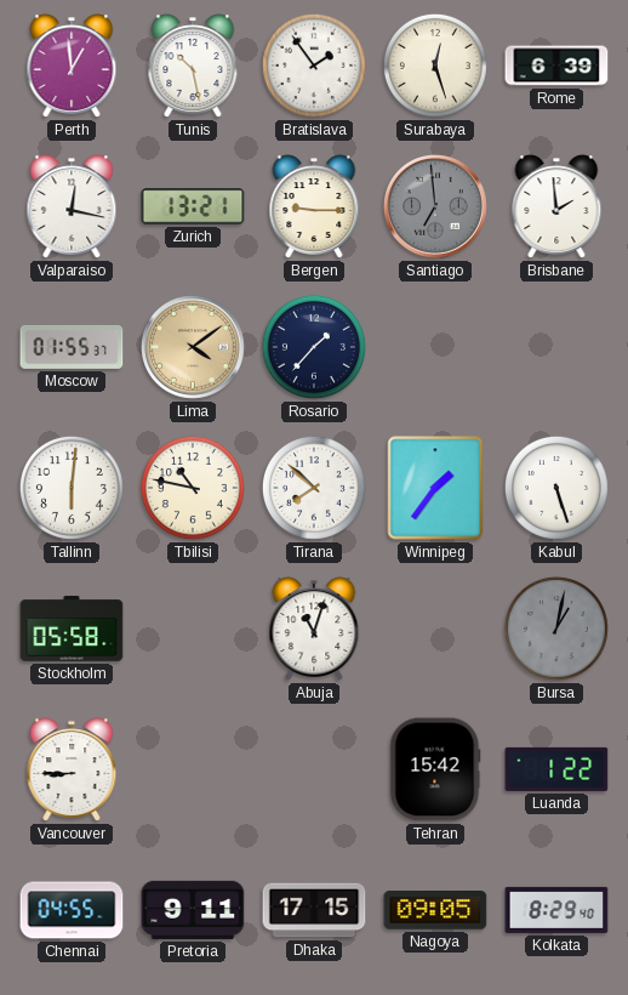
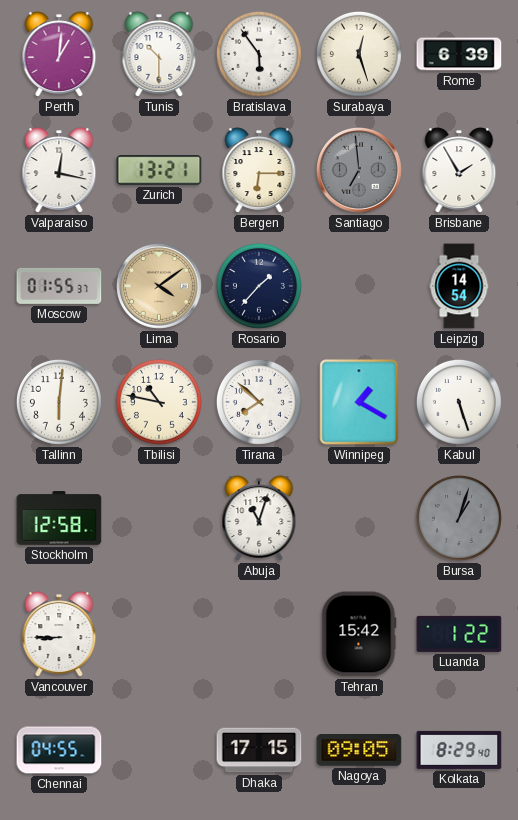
Perth: 12:59 -> 1:01
Tunis: 10:28 -> 10:30
Bratislava: 1:54 -> 5:54
Bergen: 9:15 -> 6:15
Brisbane: 1:59 -> 1:55
Leipzig: none -> 14:54
Winnipeg: 1:36 -> 1:20
Stockholm: 05:58 -> 12:58
Bursa: 1:02 -> 1:03
Pretoria: 9:11 -> none
